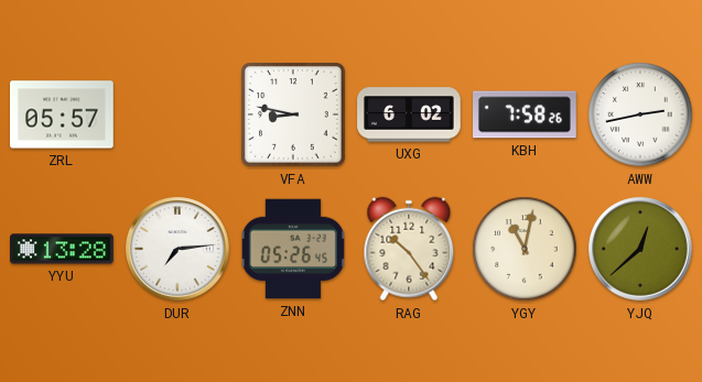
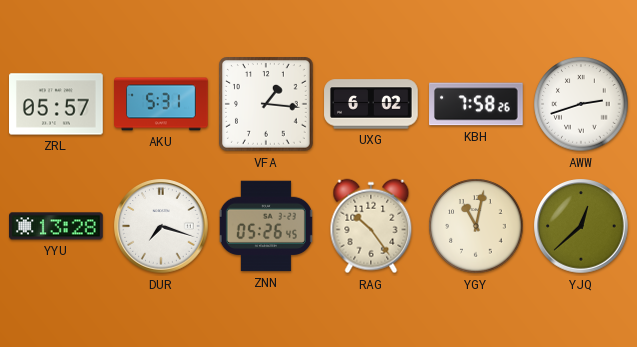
AKU: none -> 5:31
VFA: 8:47 -> 1:16
AWW: 2:43 -> 2:42
DUR: 7:14 -> 7:18
